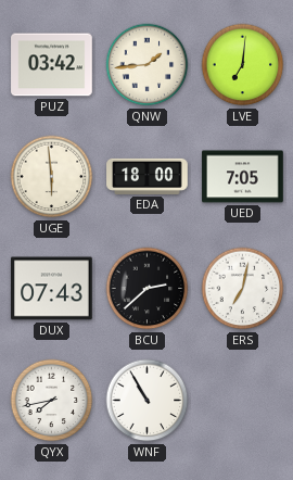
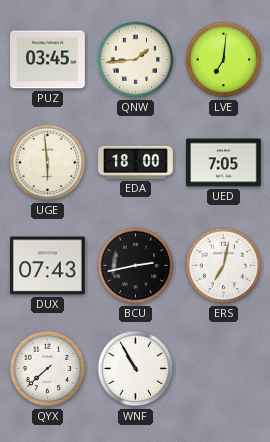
PUZ: 03:42 -> 03:45
BCU: 2:38 -> 2:43
QYX: 7:43 -> 7:38
